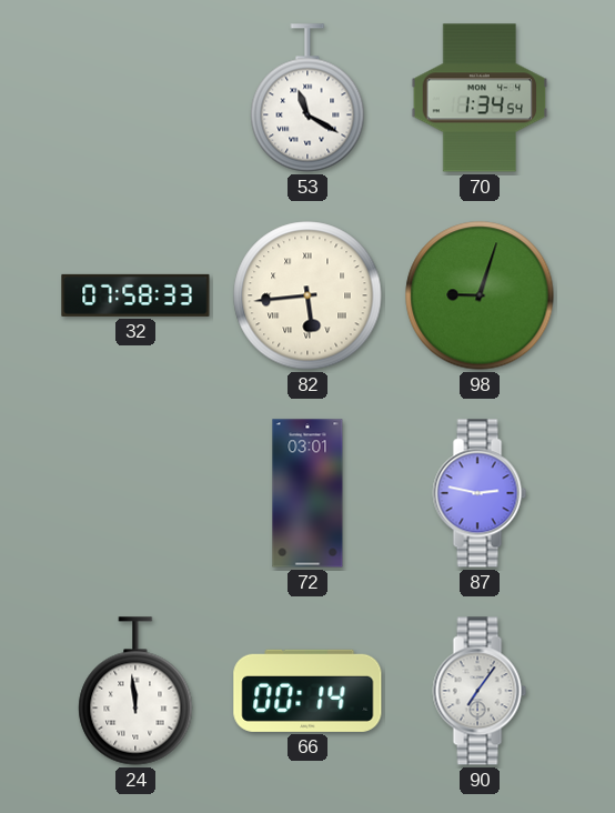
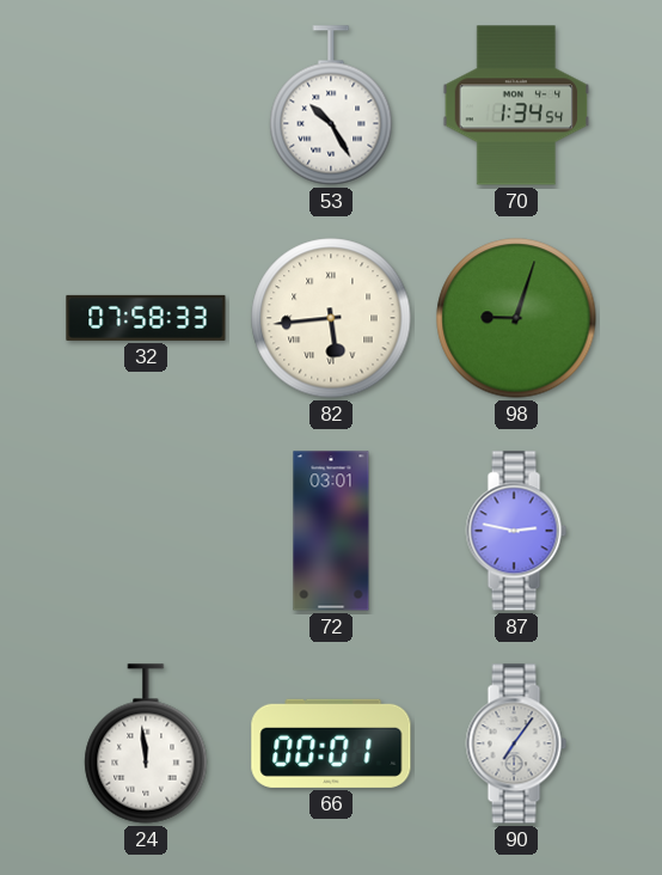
53: 11:20 -> 10:25
66: 00:14 -> 00:01
